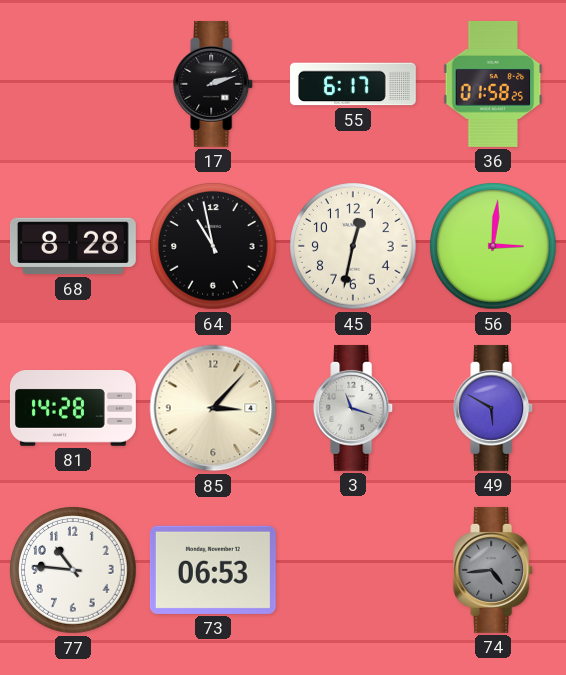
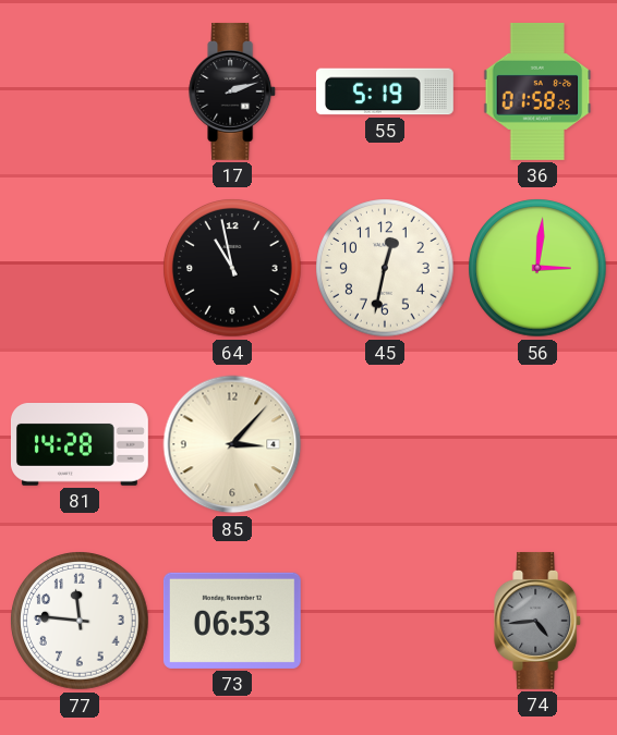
55: 6:17 -> 5:19
68: 8:28 -> none
3: 11:18 -> none
49: 5:50 -> none
77: 10:46 -> 11:46
